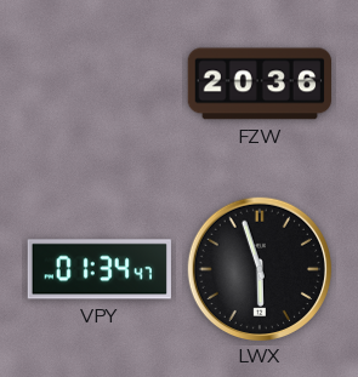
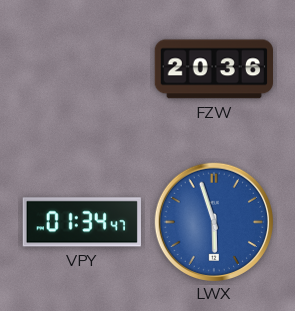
LWX dial: black -> blue
